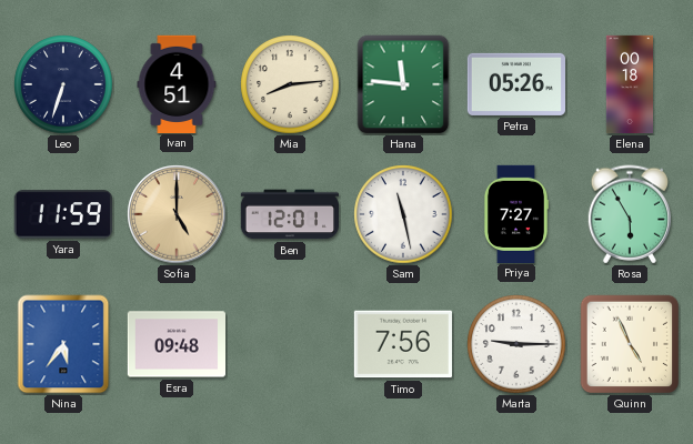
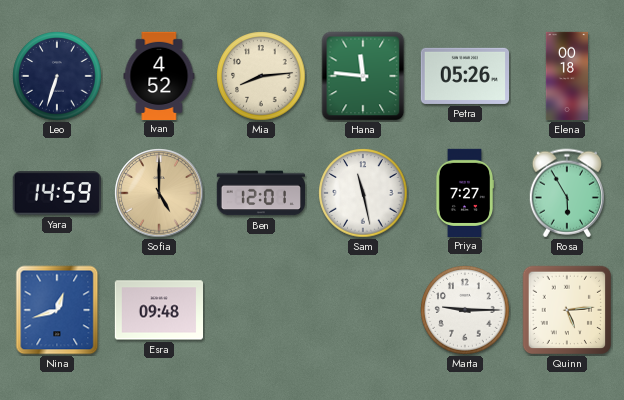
Ivan: 4:51 -> 4:52
Yara: 11:59 -> 14:59
Nina: 5:36 -> 12:42
Timo: 7:56 -> none
Quinn: 4:56 -> 5:14
